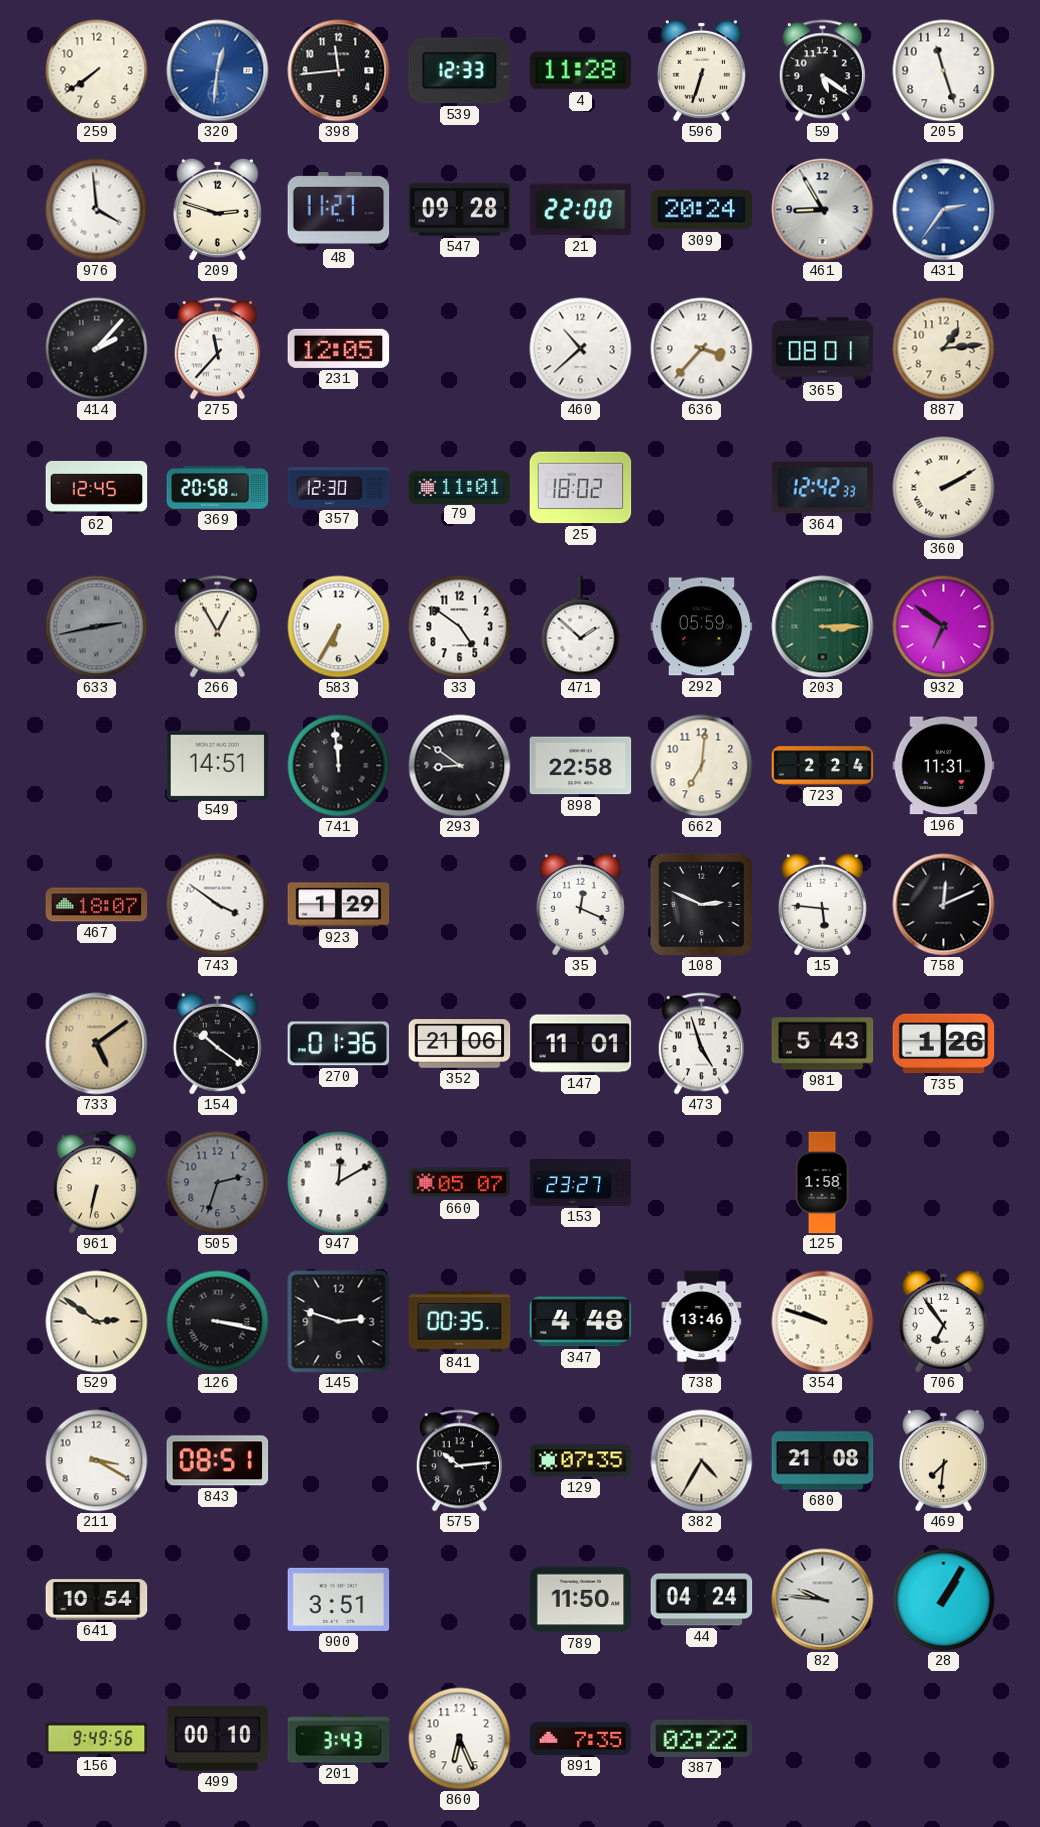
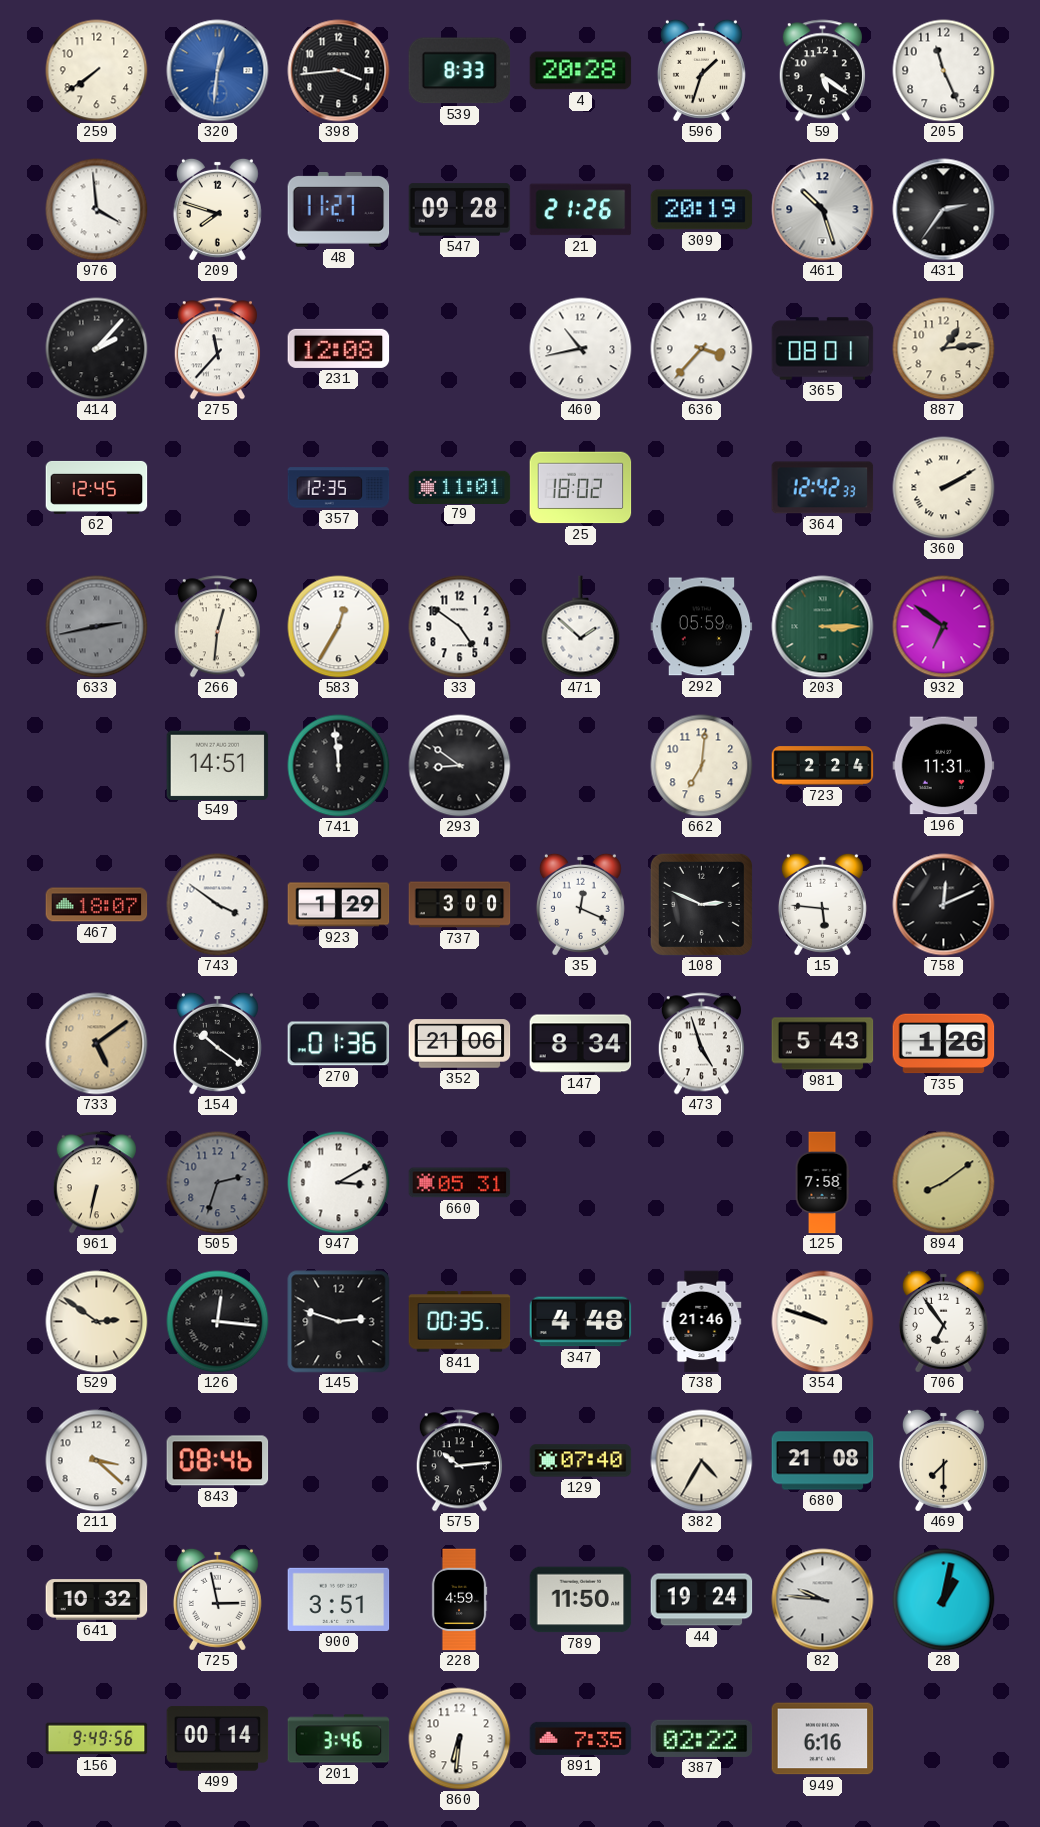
398: 11:44 -> 3:44
539: 12:33 -> 8:33
4: 11:28 -> 20:28
596: 6:33 -> 1:33
205: 11:27 -> 11:26
209: 2:48 -> 7:48
21: 22:00 -> 21:26
309: 20:24 -> 20:19
461: 8:55 -> 10:27
431 dial: blue -> black
231: 12:05 -> 12:08
460: 10:38 -> 10:43
369: 20:58 -> none
357: 12:30 -> 12:35
266: 12:55 -> 12:31
583: 6:35 -> 12:35
898: 22:58 -> none
737: none -> 3:00
147: 11:01 -> 8:34
947: 12:10 -> 3:10
660: 05:07 -> 05:31
153: 23:27 -> none
125: 1:58 -> 7:58
894: none -> 8:09
126: 3:17 -> 12:16
738: 13:46 -> 21:46
211: 3:20 -> 3:22
843: 08:51 -> 08:46
129: 07:35 -> 07:40
469: 7:31 -> 7:30
641: 10:54 -> 10:32
725: none -> 2:58
228: none -> 4:59
44: 04:24 -> 19:24
28: 1:05 -> 1:02
499: 00:10 -> 00:14
201: 3:43 -> 3:46
860: 6:26 -> 6:31
949: none -> 6:16
